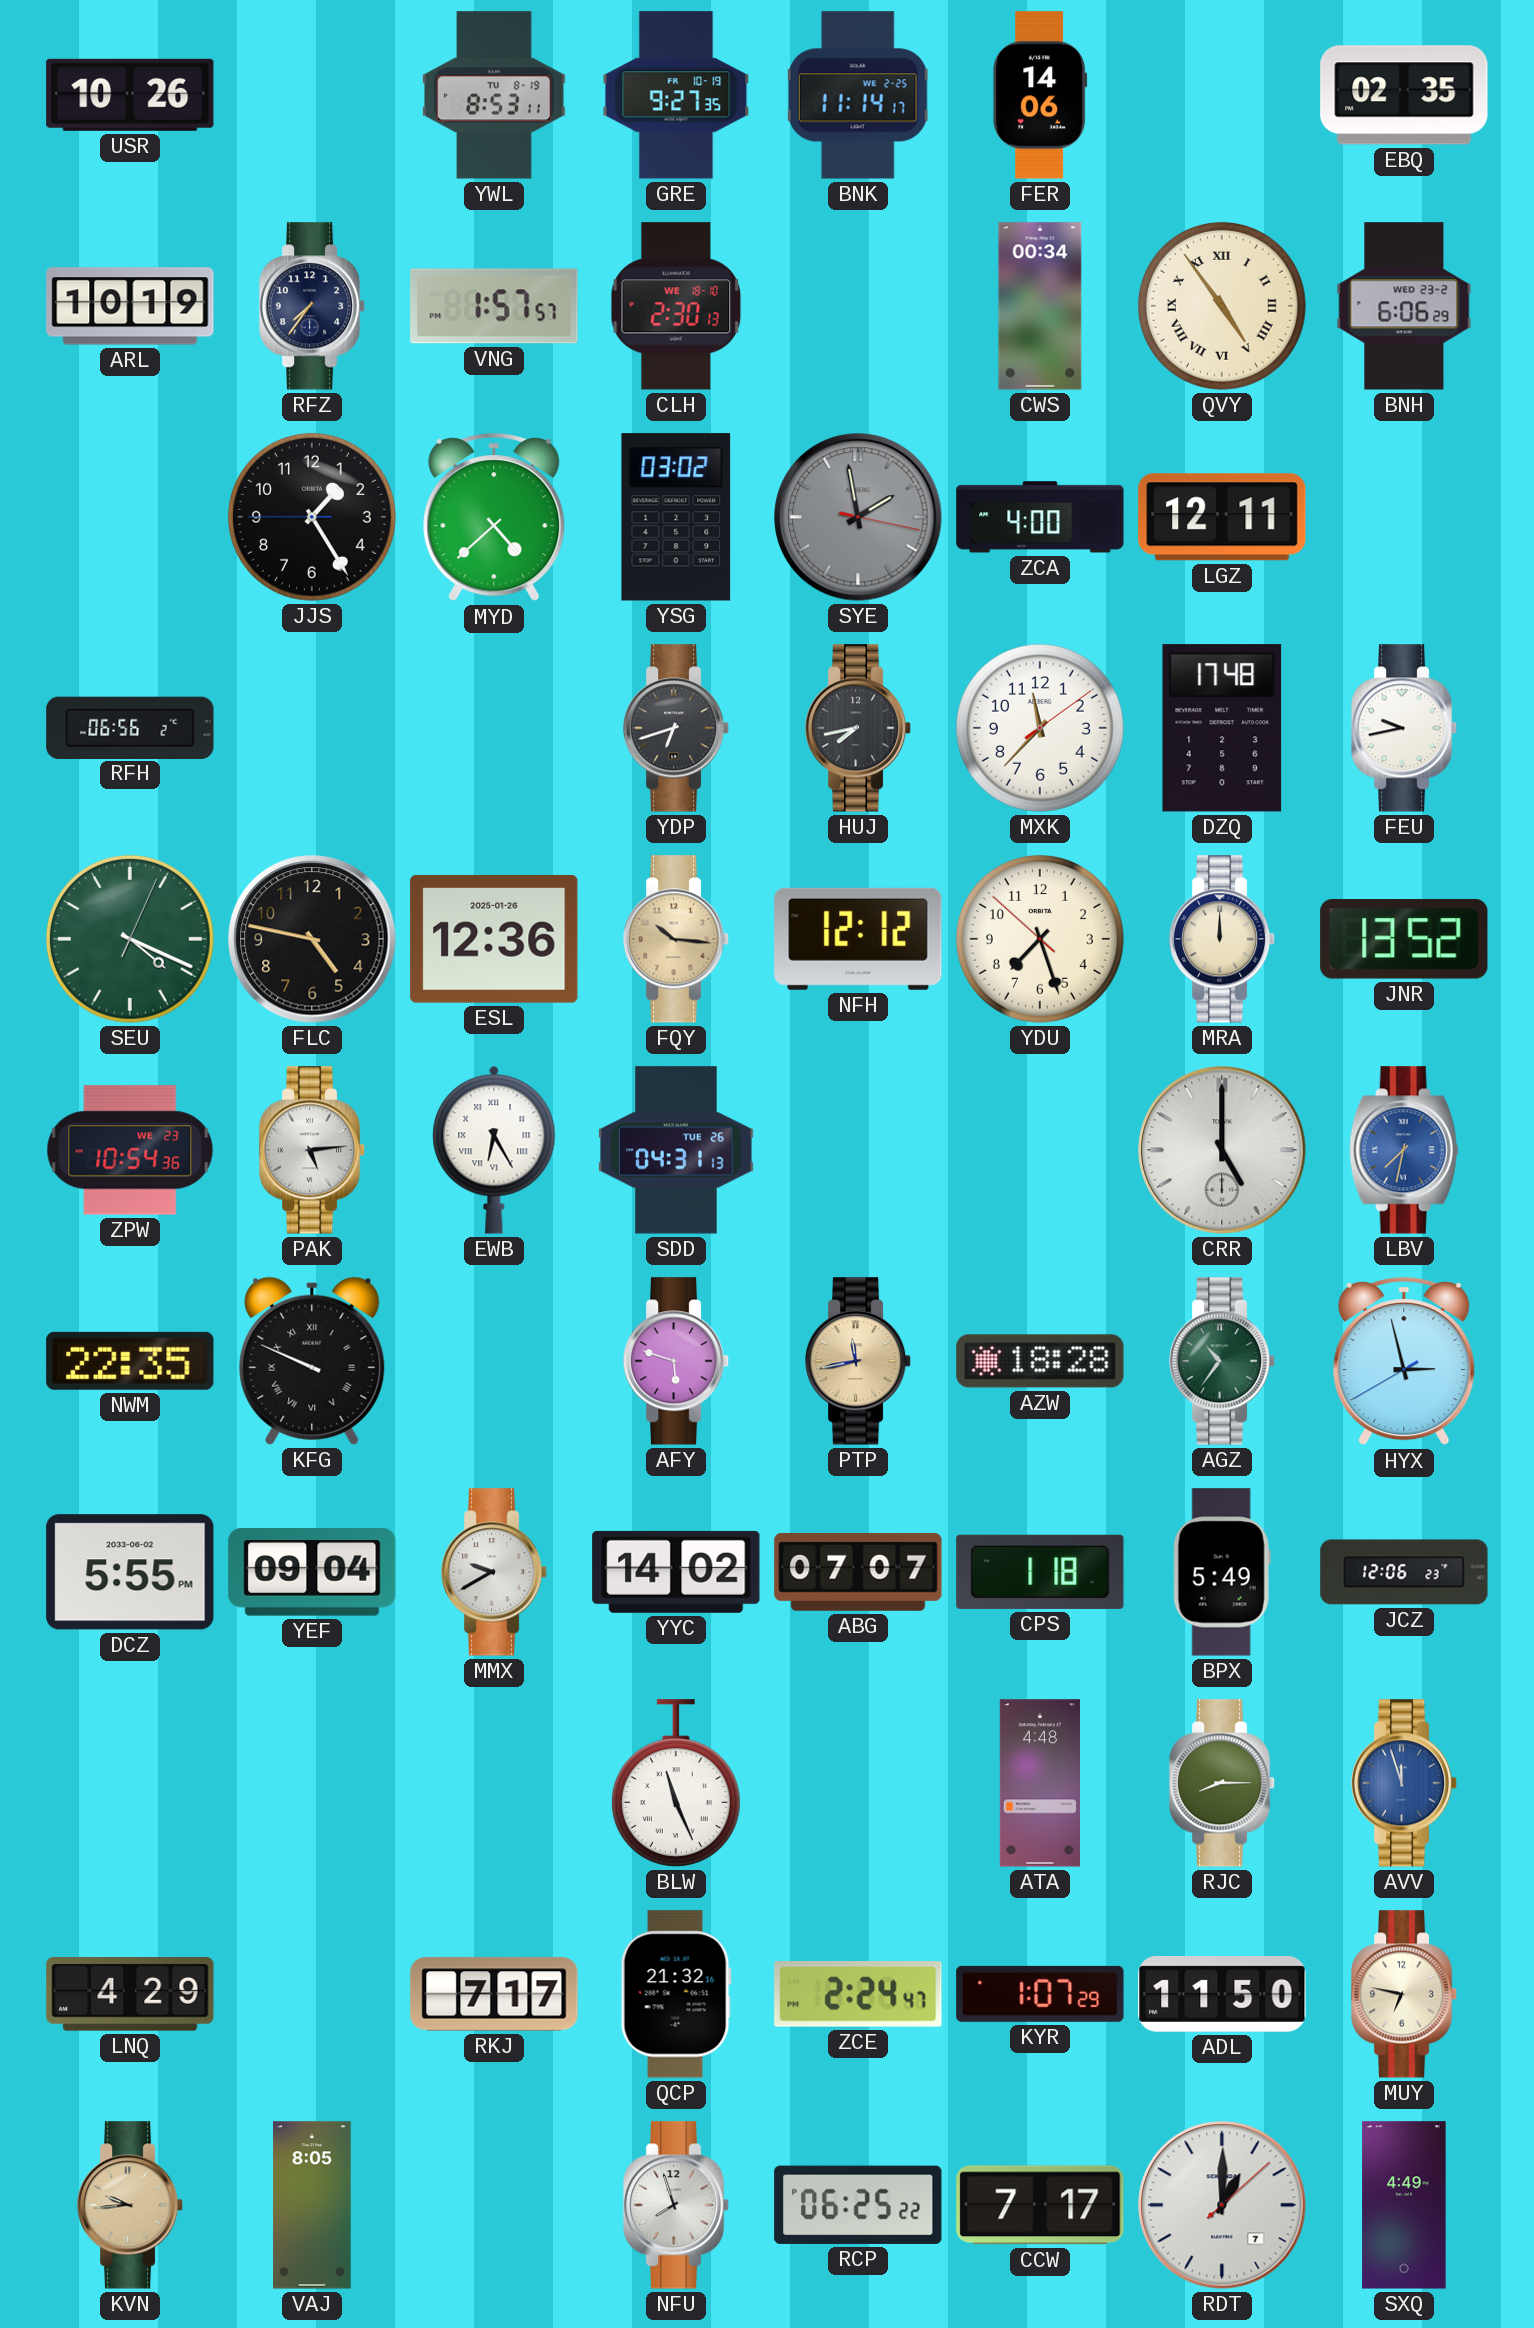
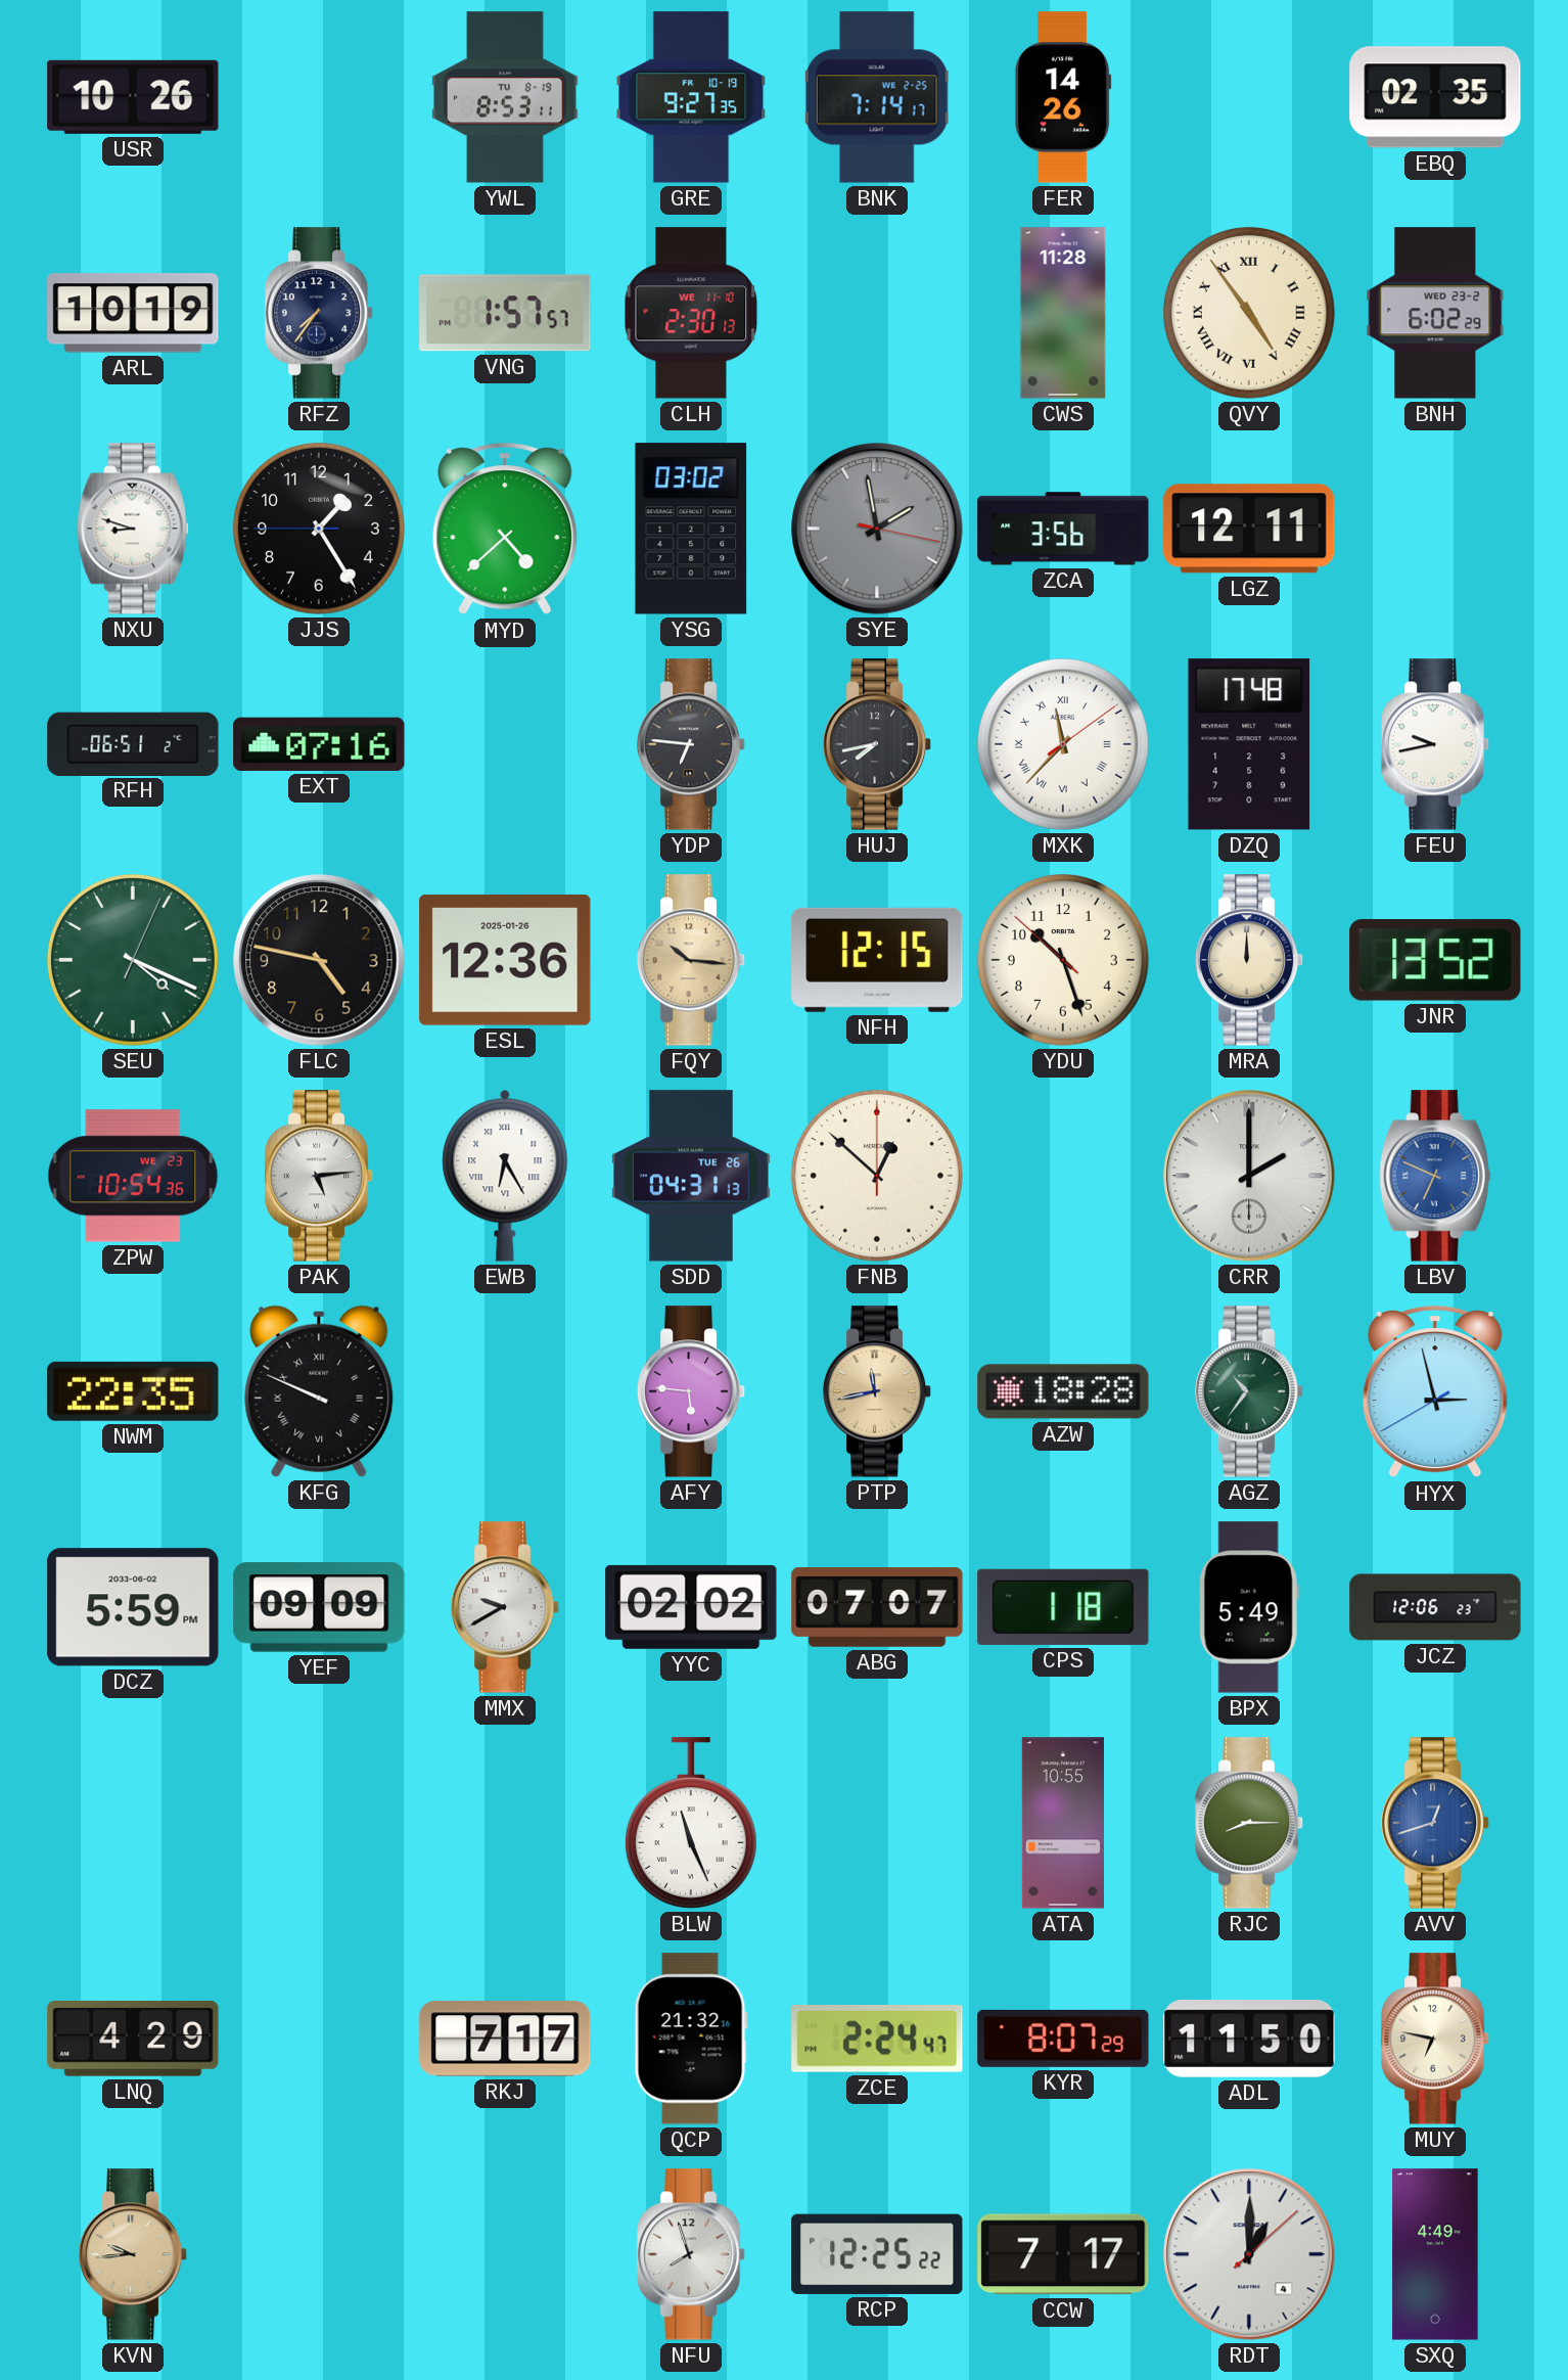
BNK: 11:14 -> 7:14
FER: 14:06 -> 14:26
CLH date: WE 18-10 -> WE 11-10
CWS: 00:34 -> 11:28
BNH: 6:06 -> 6:02
NXU: none -> 8:48
ZCA: 4:00 -> 3:56
RFH: 06:56 -> 06:51
EXT: none -> 07:16
YDP: 6:42 -> 6:46
MXK numerals: Arabic -> Roman
NFH: 12:12 -> 12:15
YDU: 7:26 -> 10:26
FNB: none -> 12:52
CRR: 5:00 -> 2:00
LBV: 7:32 -> 6:49
AFY: 5:48 -> 5:46
DCZ: 5:55 -> 5:59
YEF: 09:04 -> 09:09
YYC: 14:02 -> 02:02
ATA: 4:48 -> 10:55
AVV: 11:57 -> 12:42
KYR: 1:07 -> 8:07
VAJ: 8:05 -> none
RCP: 06:25 -> 12:25
RDT date: 7 -> 4
